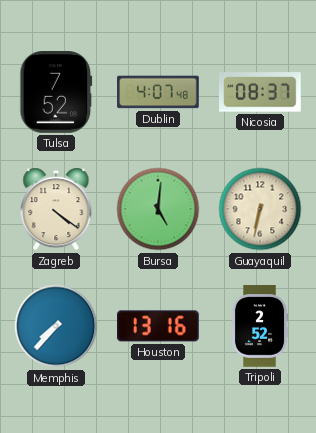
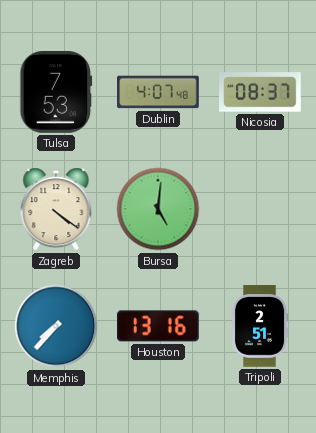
Tulsa: 7:52 -> 7:53
Guayaquil: 6:32 -> none
Tripoli: 2:52 -> 2:51
